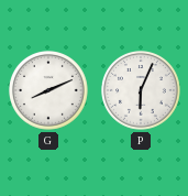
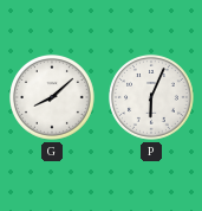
G: 8:11 -> 8:08
